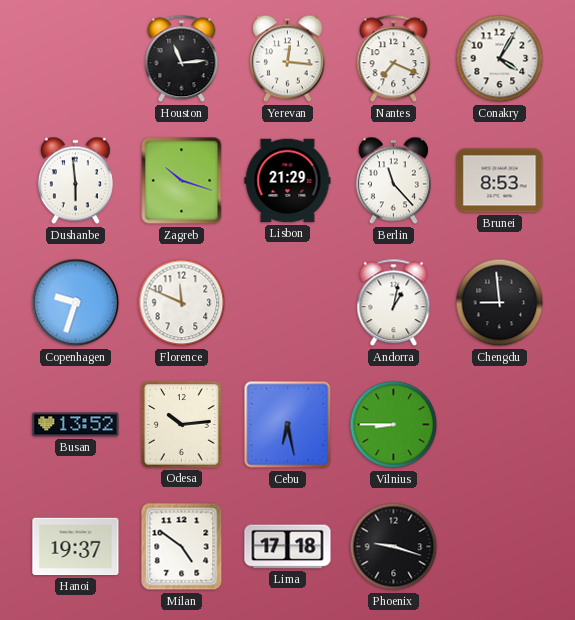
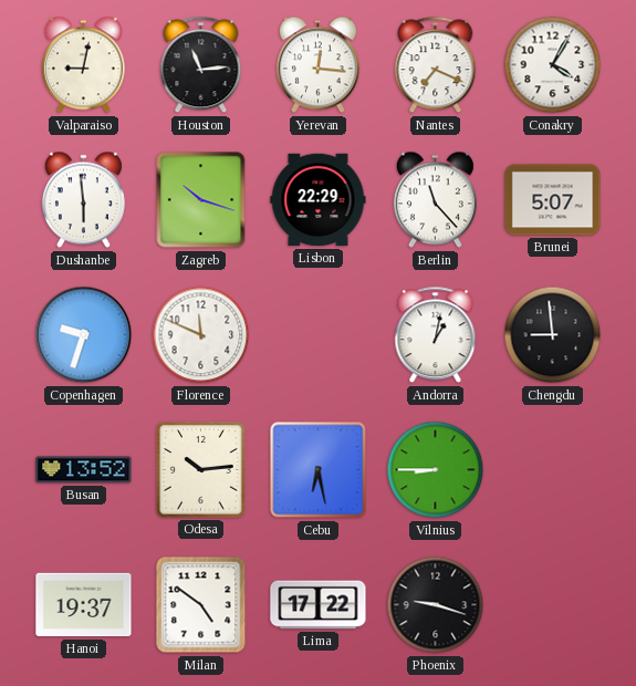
Valparaiso: none -> 9:02
Lisbon: 21:29 -> 22:29
Brunei: 8:53 -> 5:07
Lima: 17:18 -> 17:22
